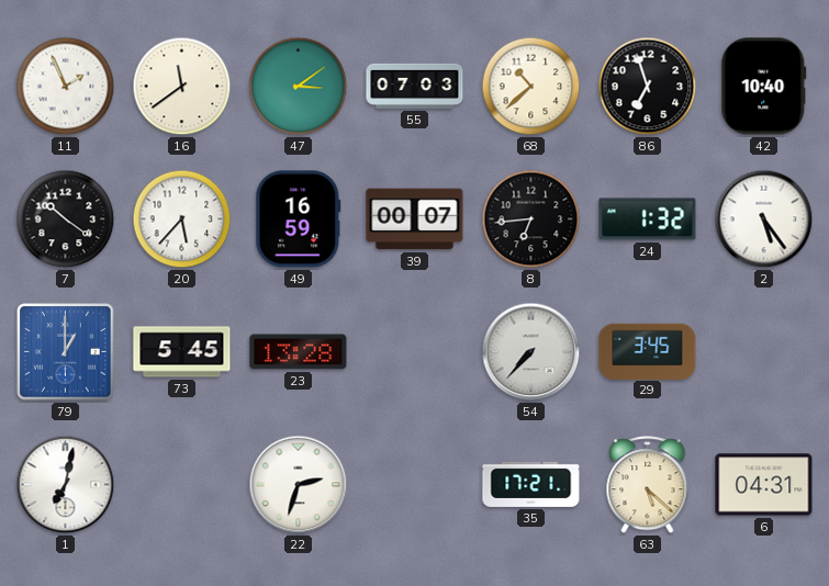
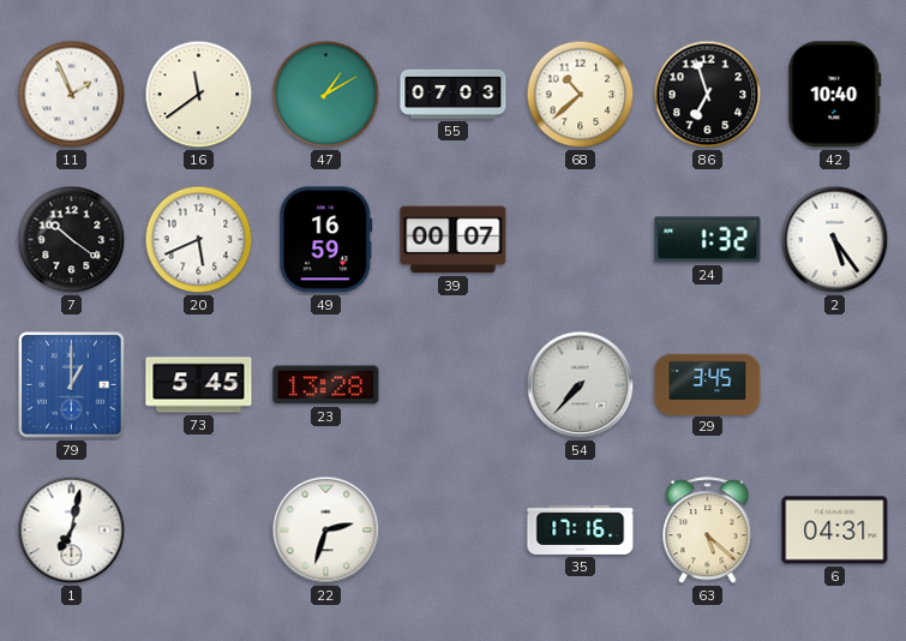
47: 3:09 -> 1:10
20: 5:37 -> 5:41
8: 6:44 -> none
35: 17:21 -> 17:16
